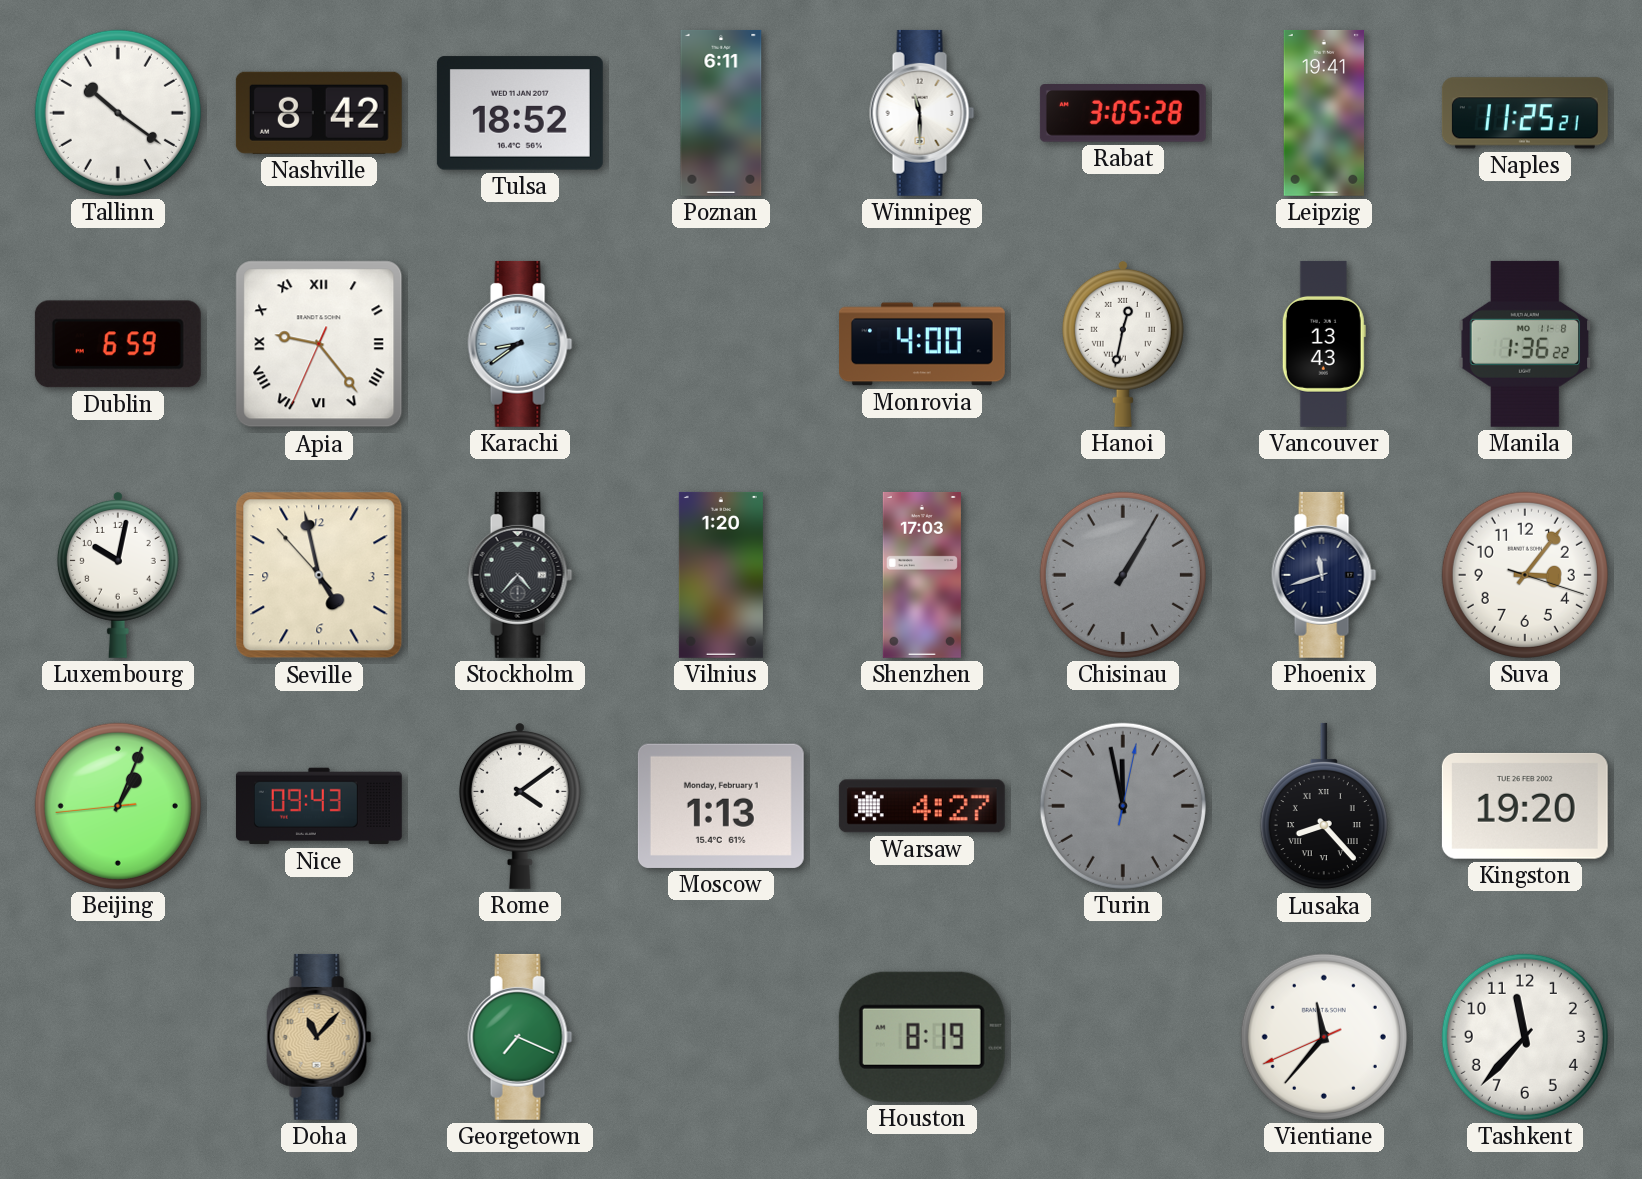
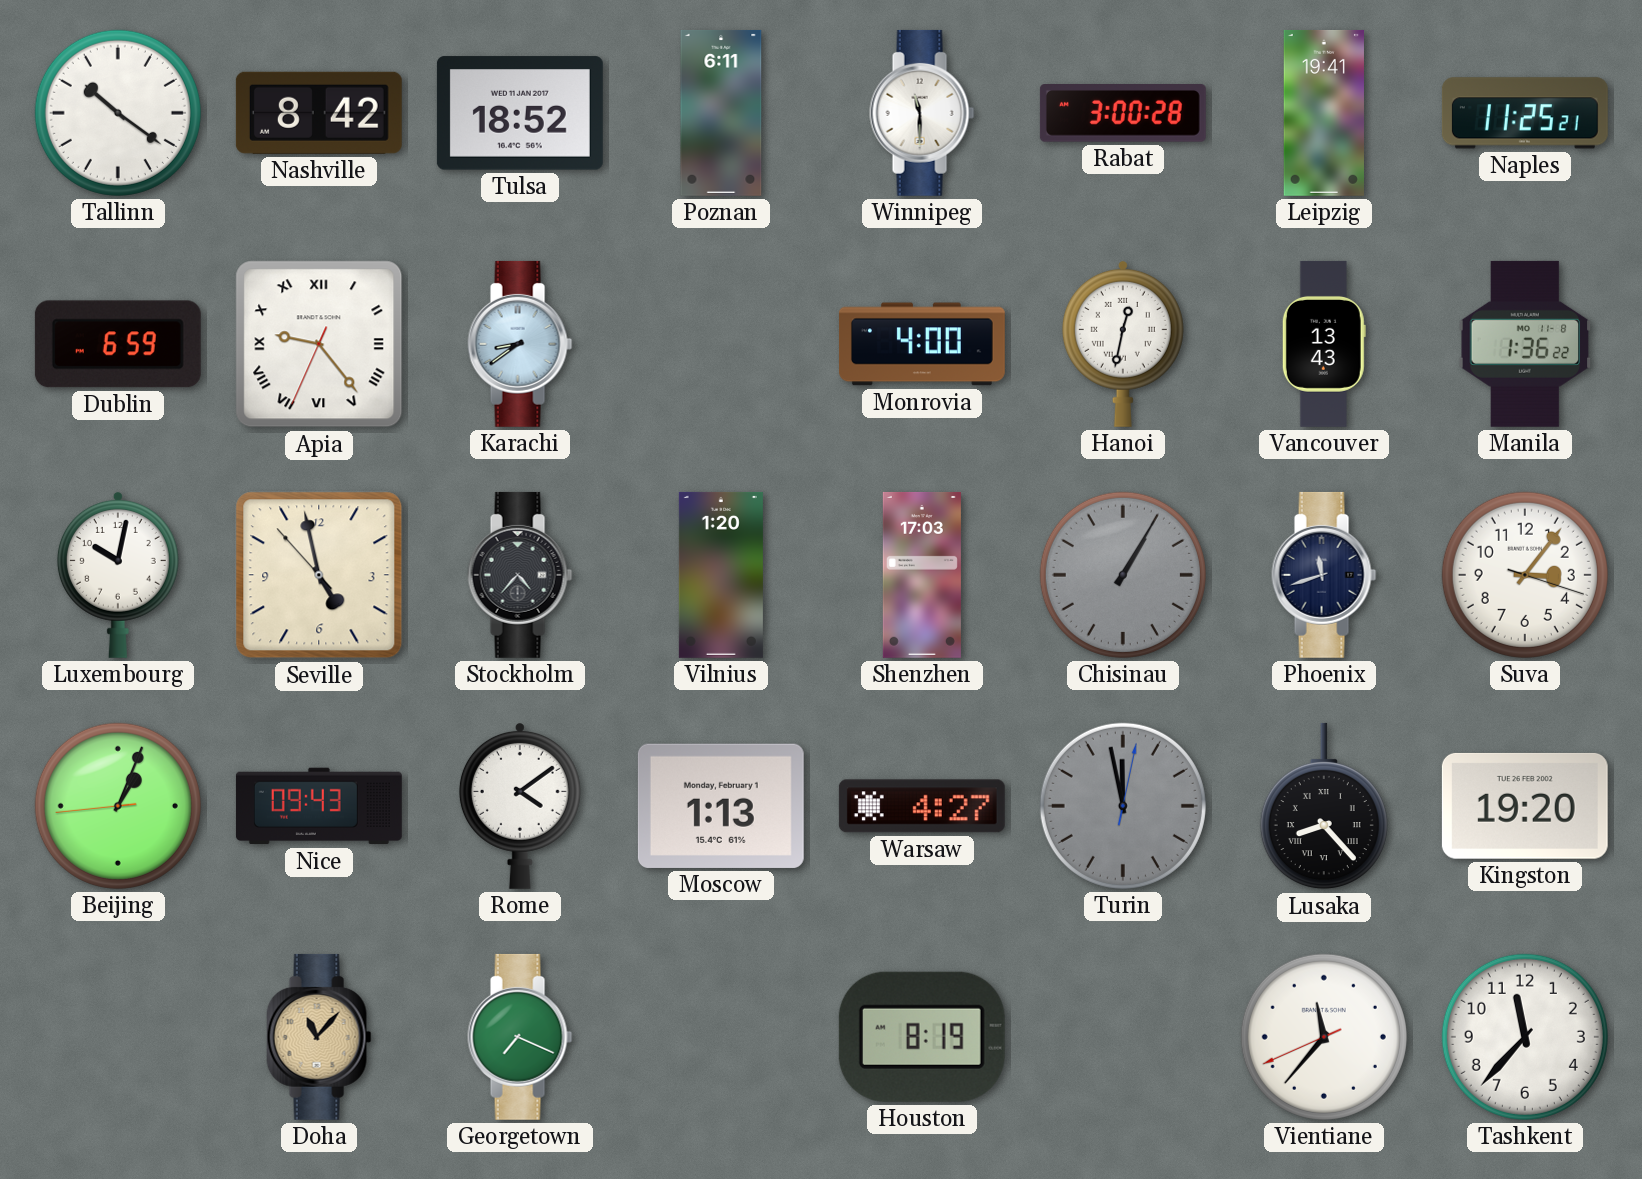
Rabat: 3:05 -> 3:00
